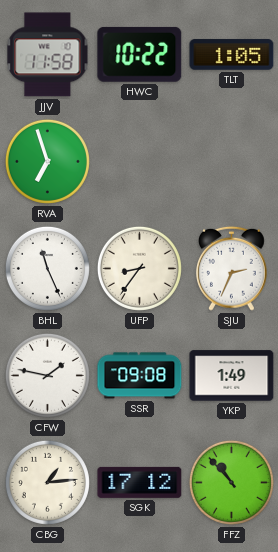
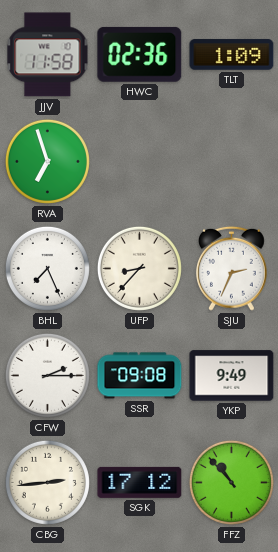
HWC: 10:22 -> 02:36
TLT: 1:05 -> 1:09
BHL: 11:26 -> 7:26
UFP: 8:36 -> 8:37
CFW: 1:47 -> 2:15
YKP: 1:49 -> 9:49
CBG: 1:14 -> 2:44
